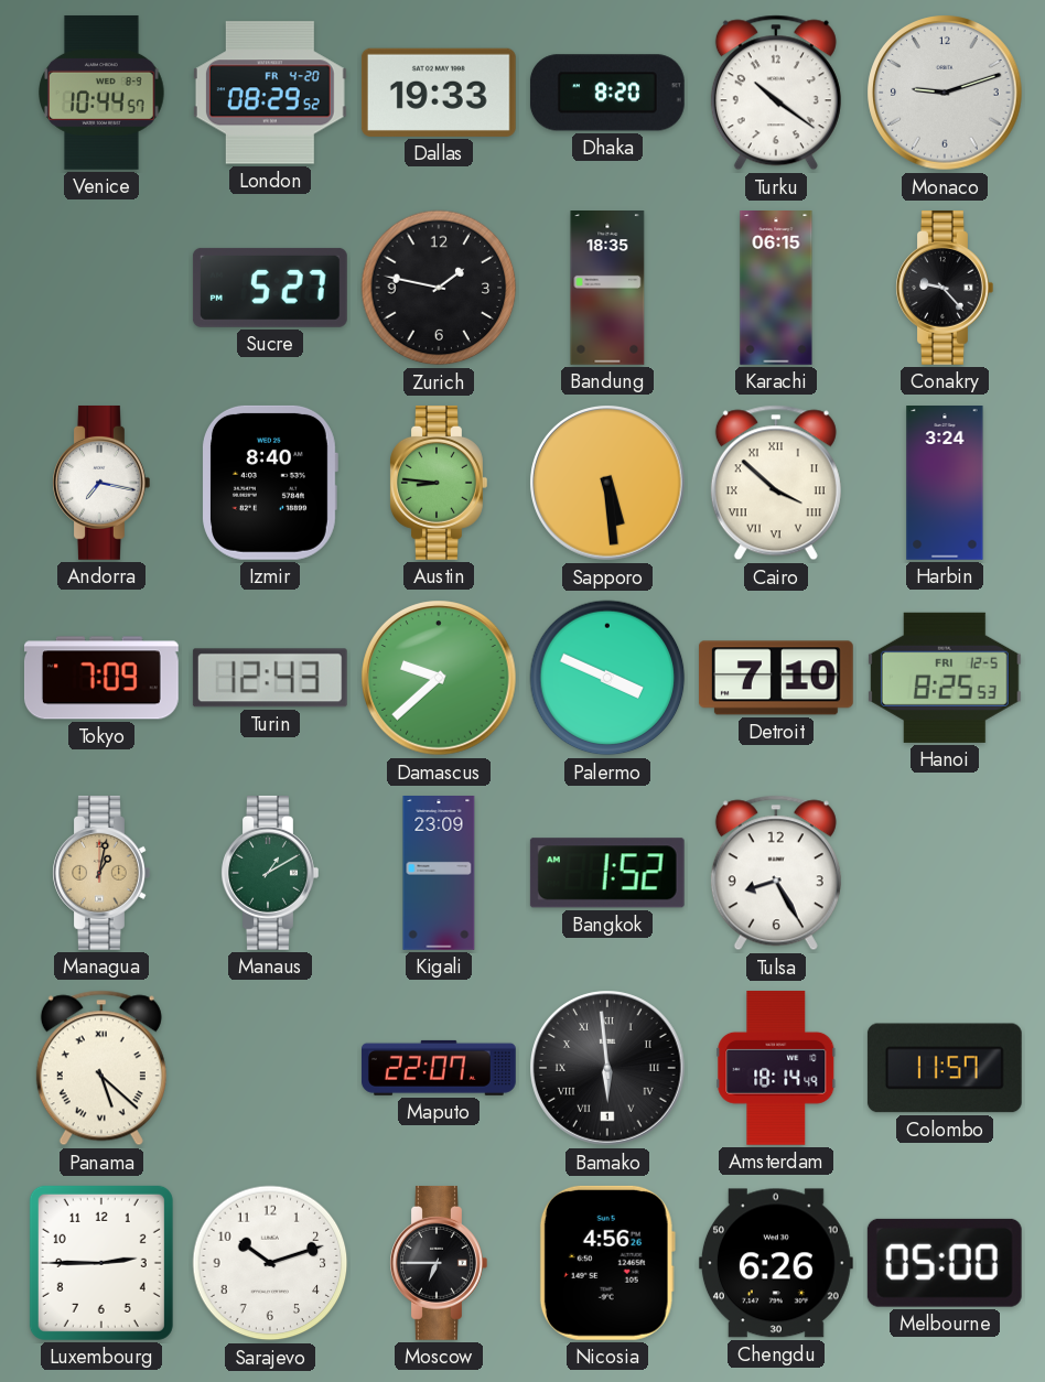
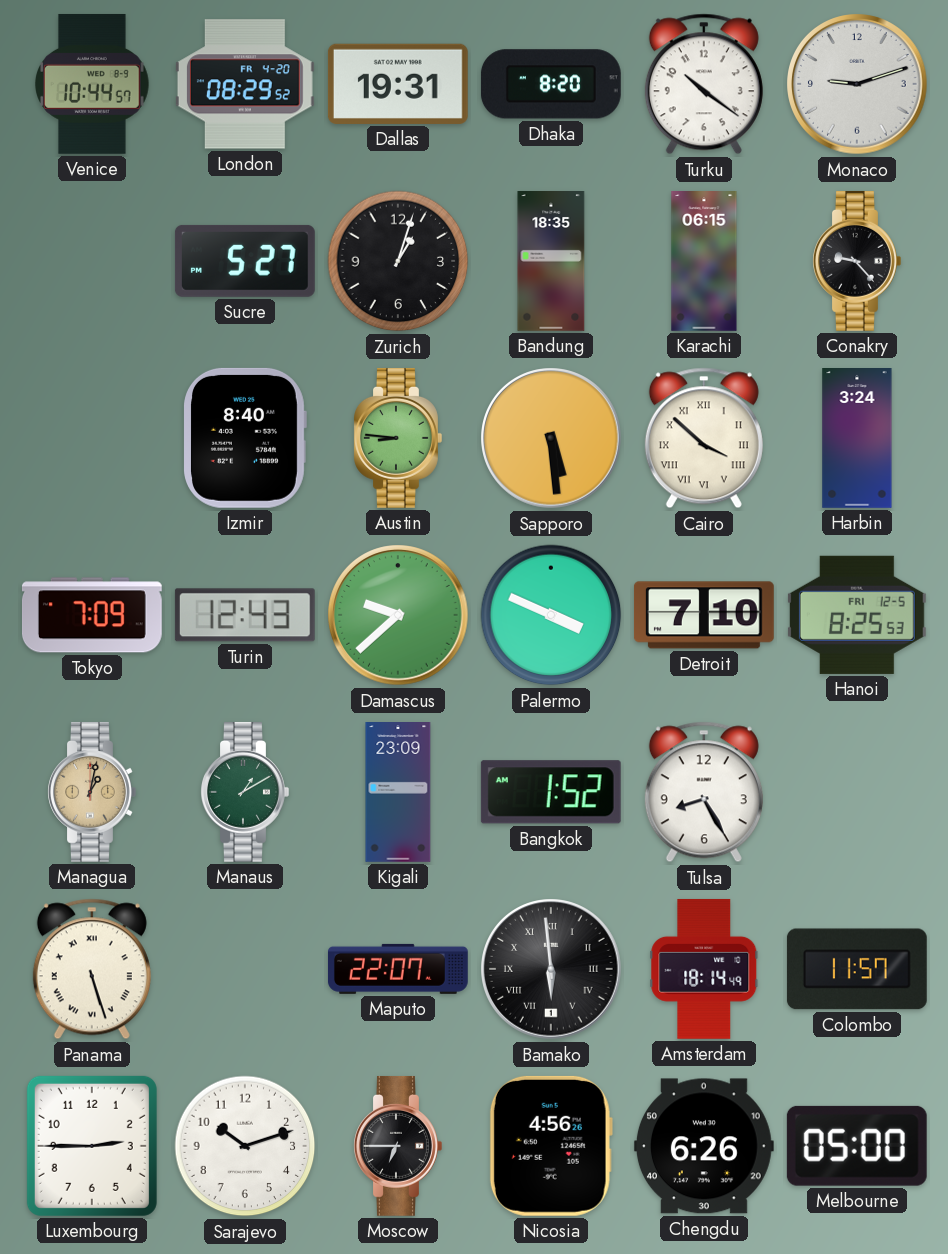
Dallas: 19:33 -> 19:31
Zurich: 1:47 -> 1:03
Andorra: 7:17 -> none
Panama: 5:22 -> 5:27
